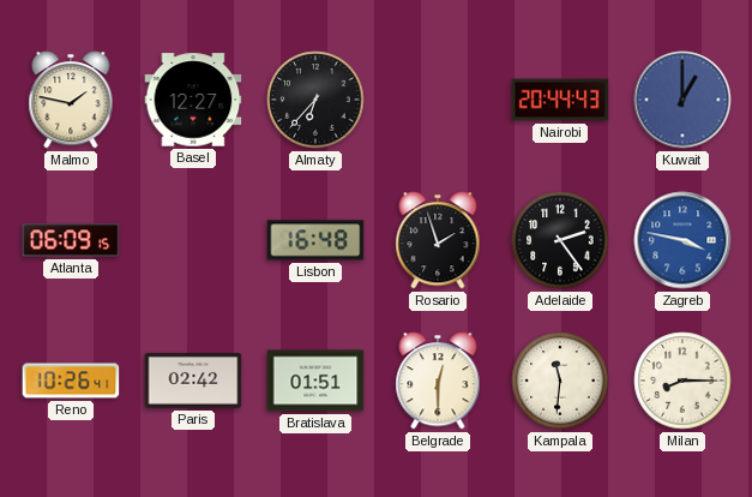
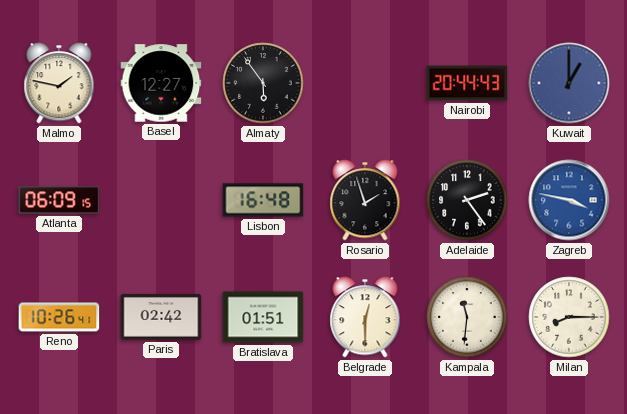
Almaty: 6:37 -> 5:54
